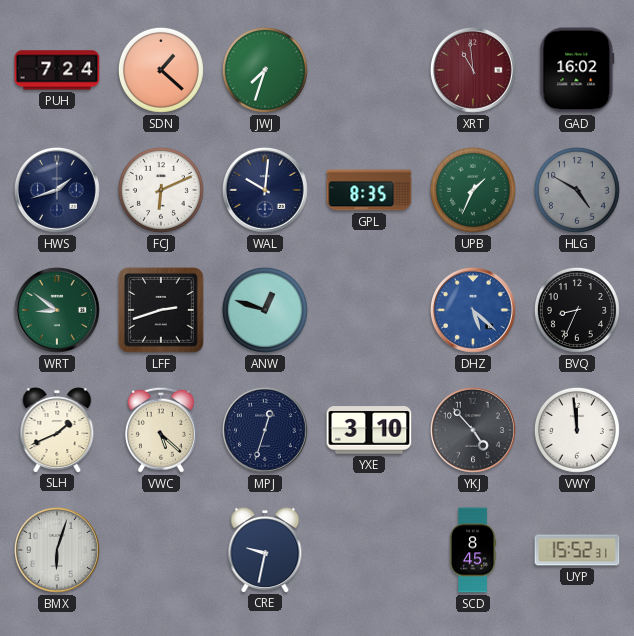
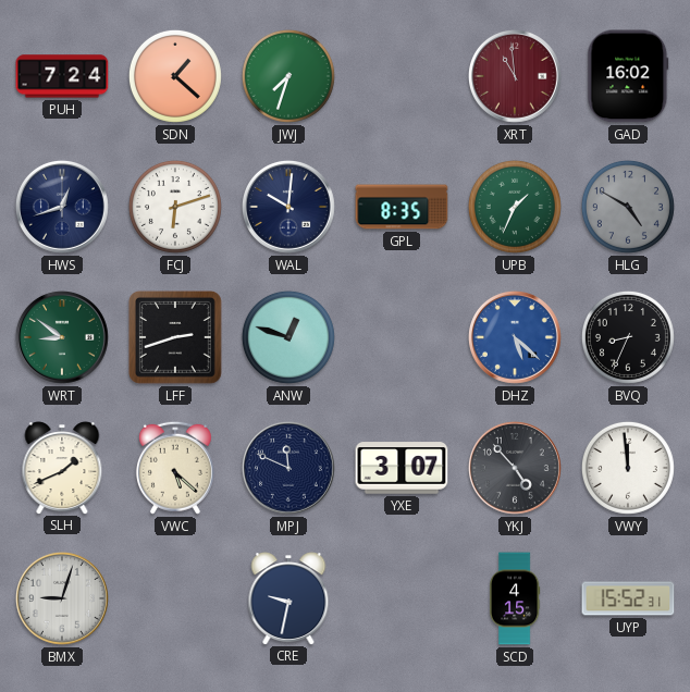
HWS: 1:42 -> 12:42
FCJ: 6:11 -> 6:12
MPJ: 12:33 -> 11:49
YXE: 3:10 -> 3:07
BMX: 6:03 -> 9:03
SCD: 8:45 -> 4:15
